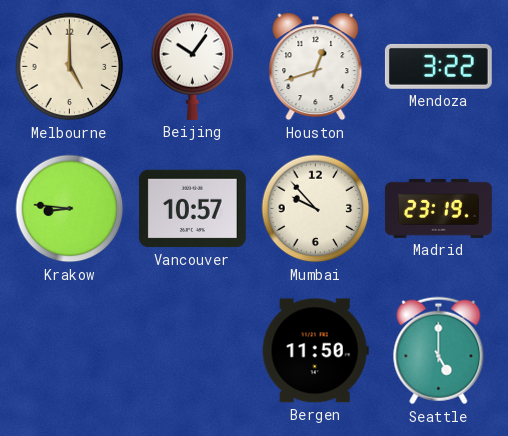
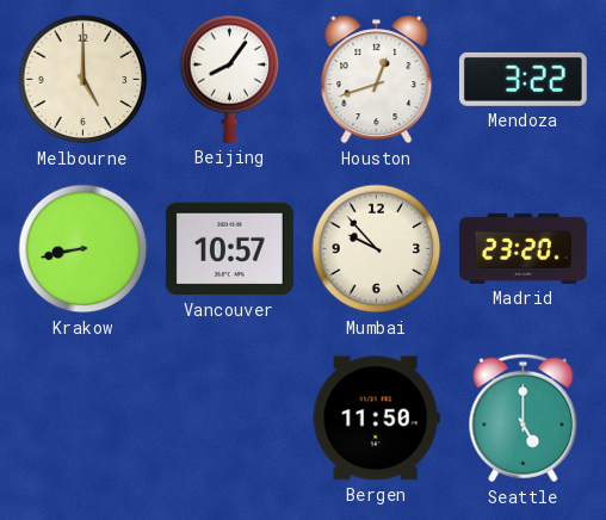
Beijing: 10:06 -> 8:06
Krakow: 8:46 -> 8:43
Madrid: 23:19 -> 23:20
